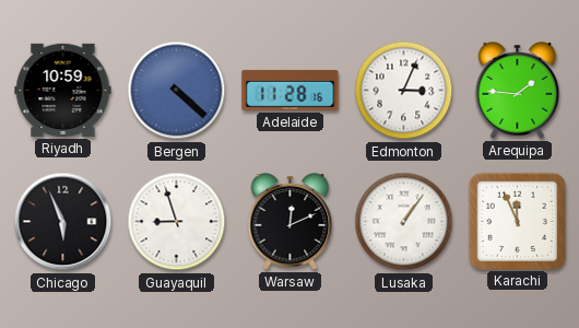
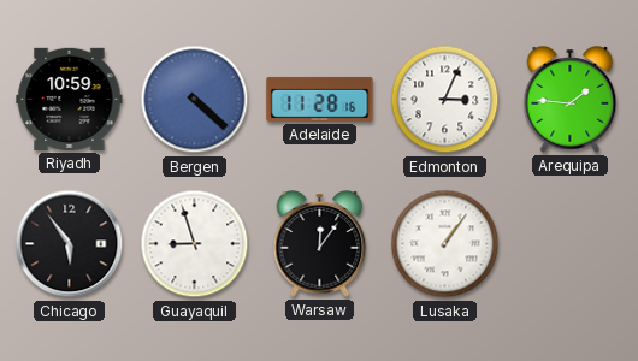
Chicago: 5:56 -> 5:54
Warsaw: 12:11 -> 12:06
Karachi: 11:56 -> none
